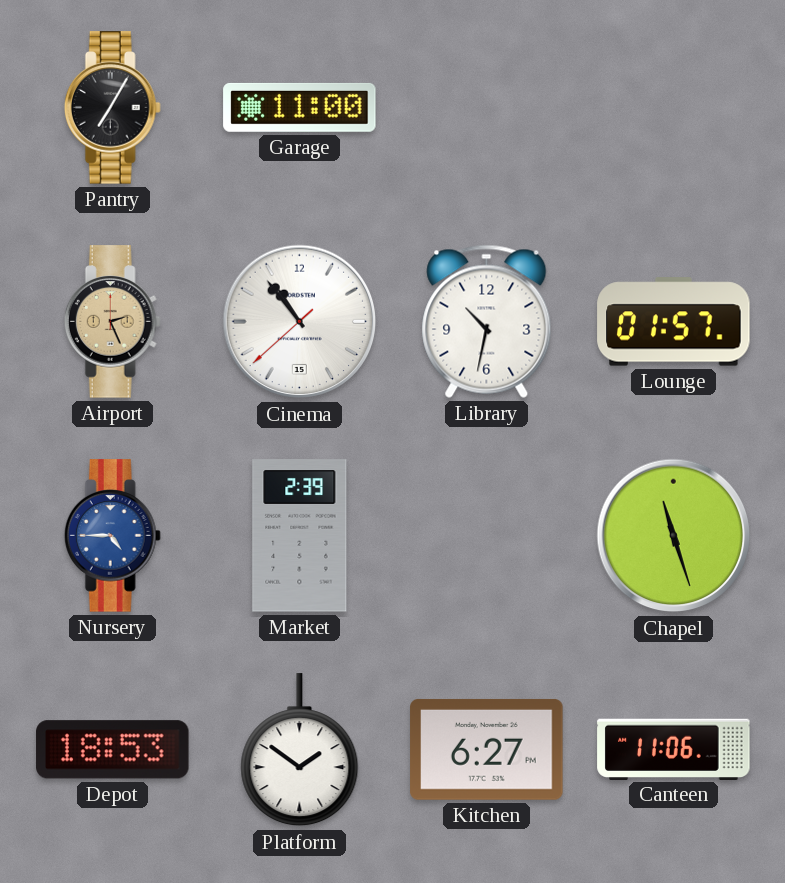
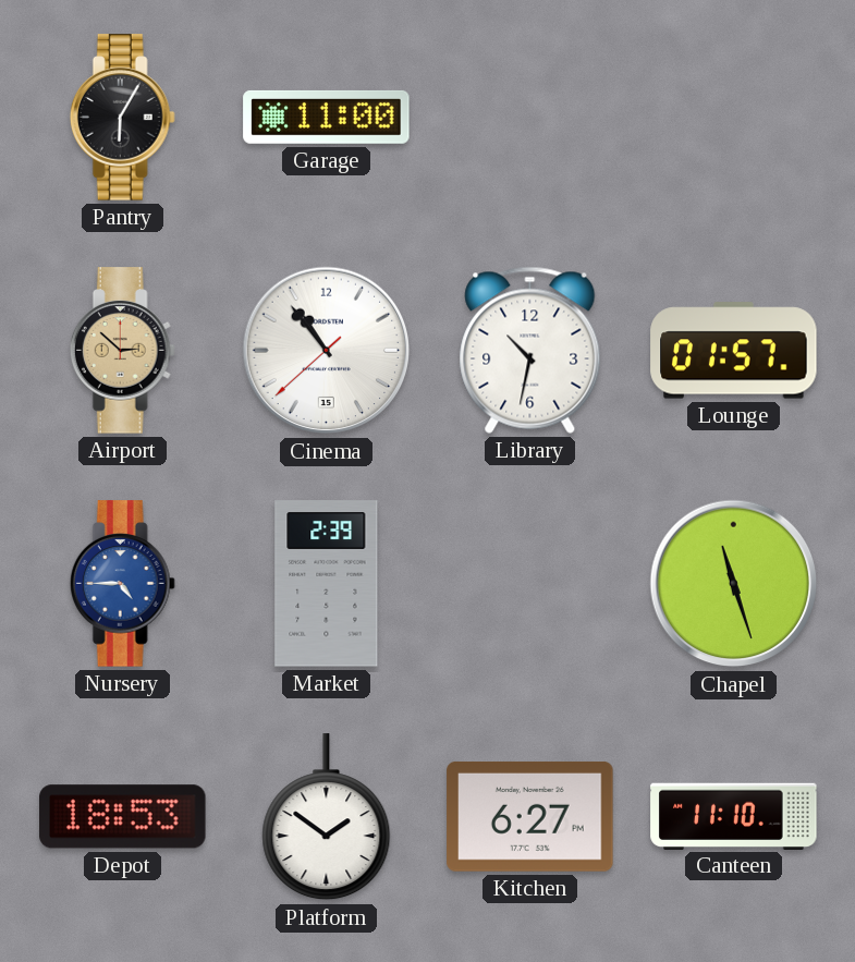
Pantry: 7:05 -> 6:05
Airport: 2:26 -> 2:52
Canteen: 11:06 -> 11:10
